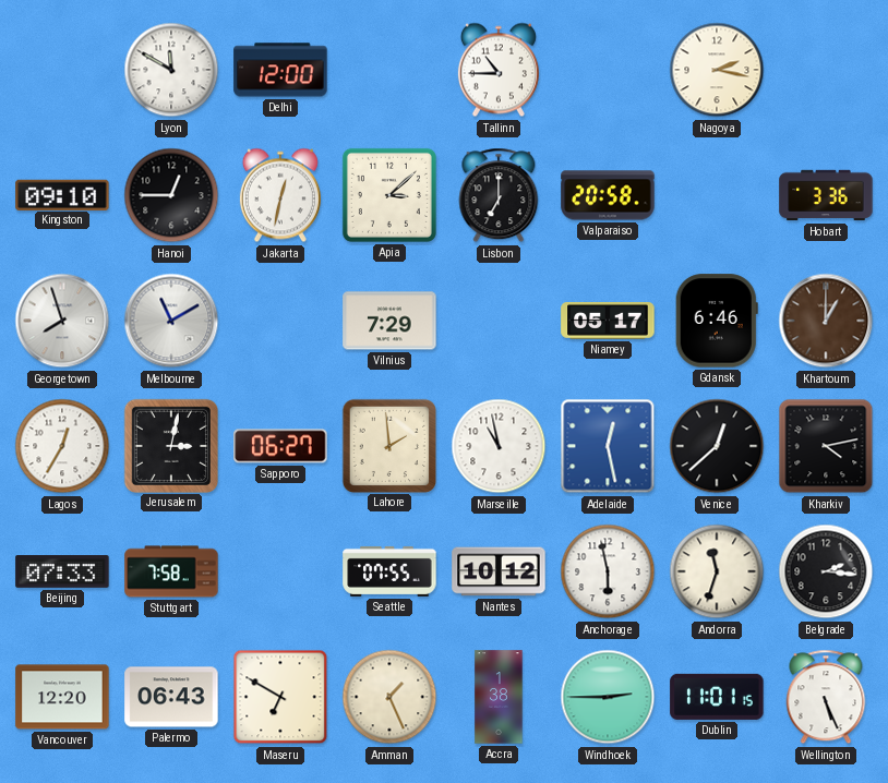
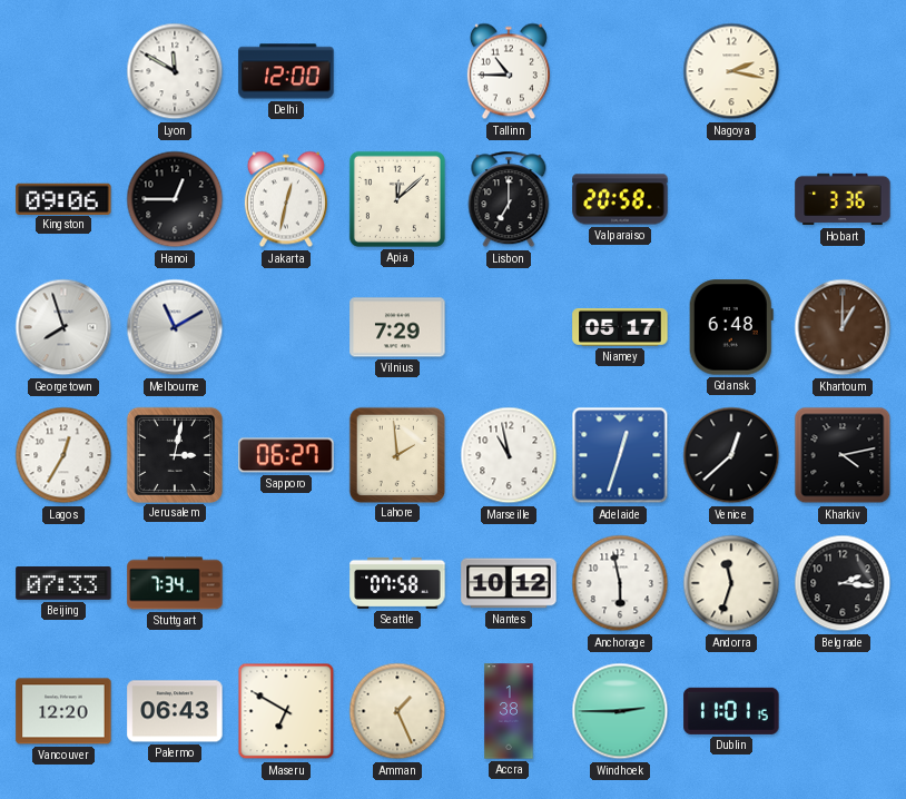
Kingston: 09:10 -> 09:06
Apia: 3:08 -> 12:08
Gdansk: 6:46 -> 6:48
Adelaide: 12:28 -> 12:33
Stuttgart: 7:58 -> 7:34
Seattle: 07:55 -> 07:58
Wellington: 5:26 -> none
